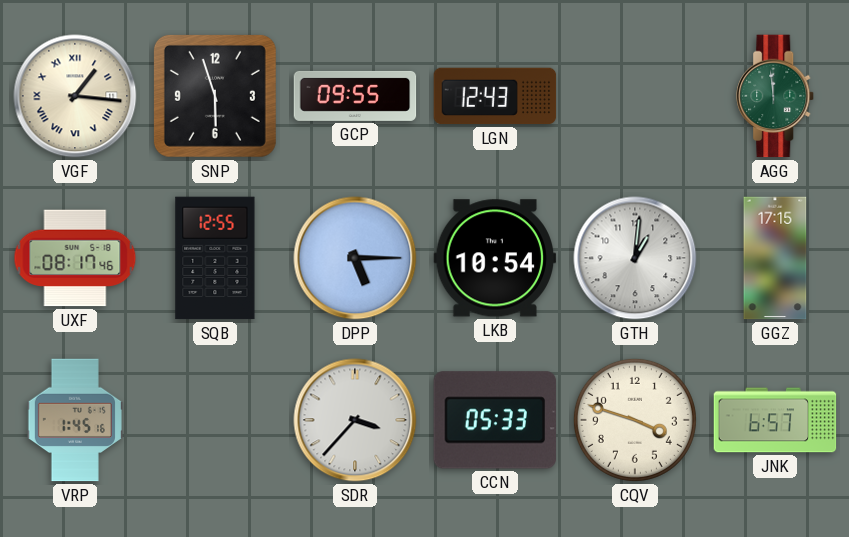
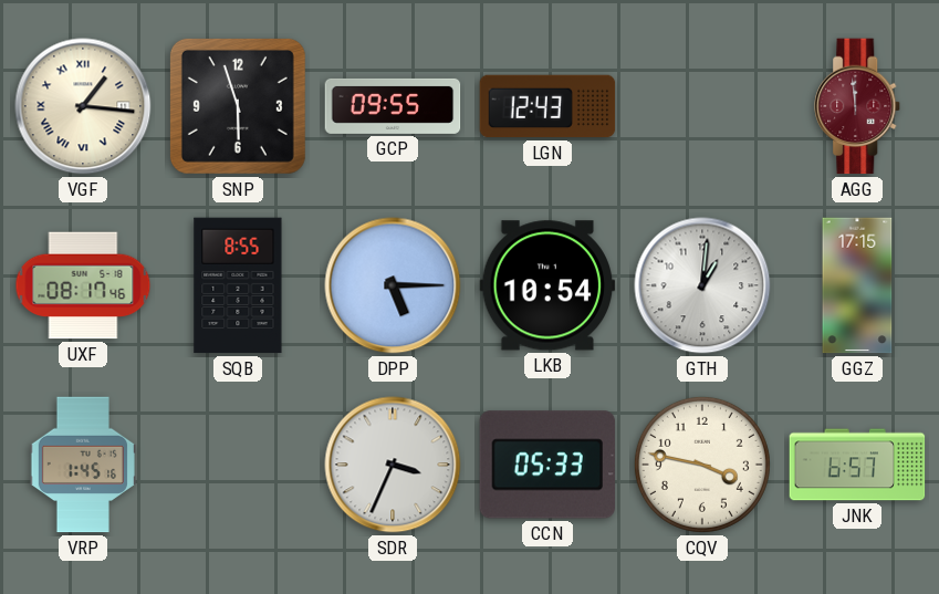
AGG dial: green -> burgundy
SQB: 12:55 -> 8:55
SDR: 3:37 -> 3:34
CQV: 3:48 -> 3:47
